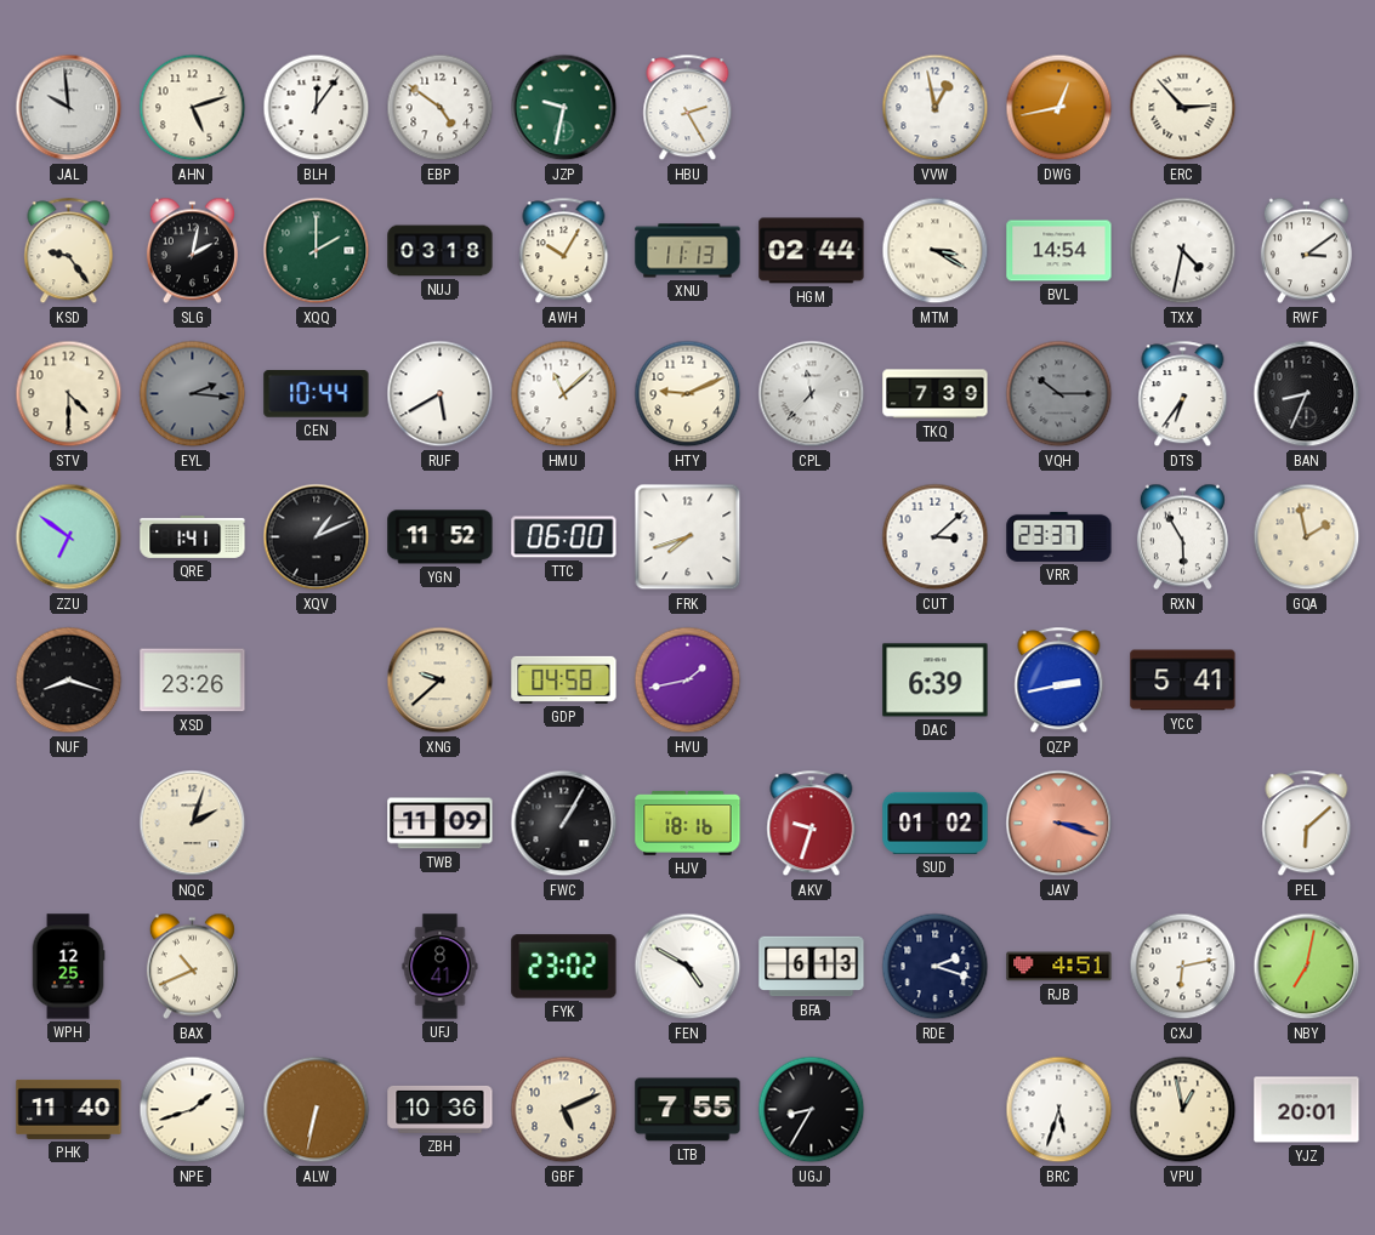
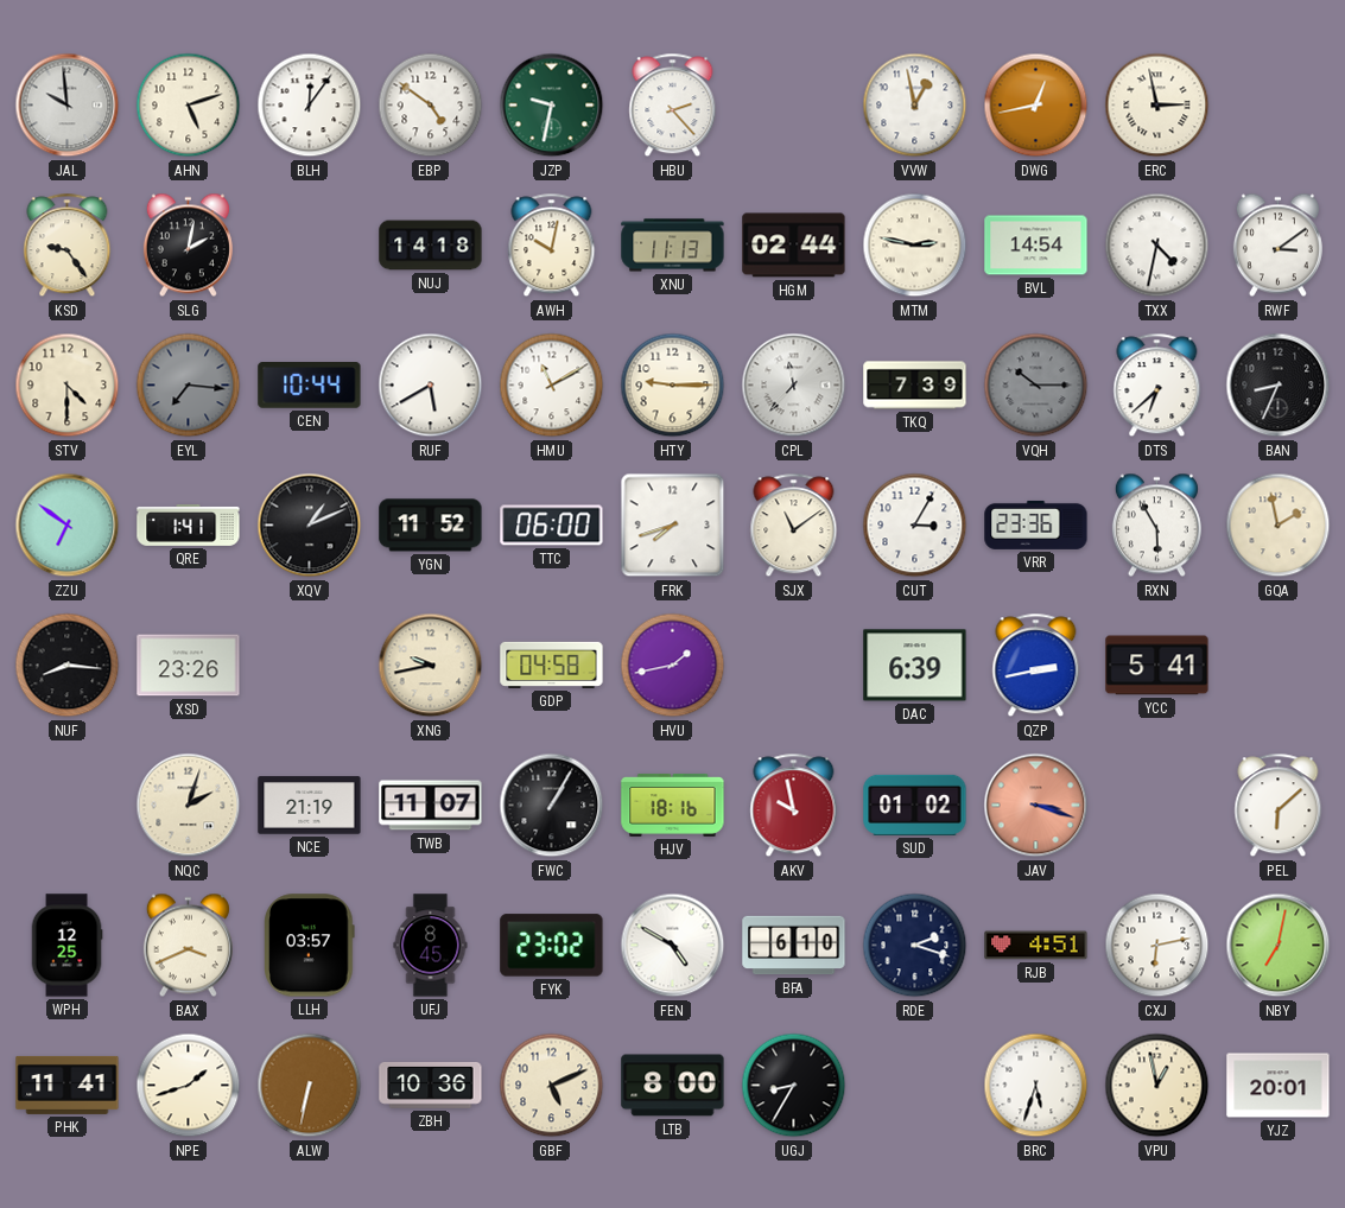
HBU: 2:25 -> 2:23
ERC: 2:53 -> 2:58
XQQ: 2:00 -> none
NUJ: 03:18 -> 14:18
AWH: 10:05 -> 10:02
MTM: 3:20 -> 2:47
EYL: 2:16 -> 7:16
HMU: 11:08 -> 11:10
HTY: 9:11 -> 9:15
DTS: 6:36 -> 6:38
SJX: none -> 11:09
CUT: 3:08 -> 3:05
VRR: 23:37 -> 23:36
NUF: 8:18 -> 8:16
XNG: 9:38 -> 9:43
NCE: none -> 21:19
TWB: 11:09 -> 11:07
AKV: 9:33 -> 9:58
BAX: 10:41 -> 3:41
LLH: none -> 03:57
UFJ: 8:41 -> 8:45
BFA: 6:13 -> 6:10
PHK: 11:40 -> 11:41
LTB: 7:55 -> 8:00
